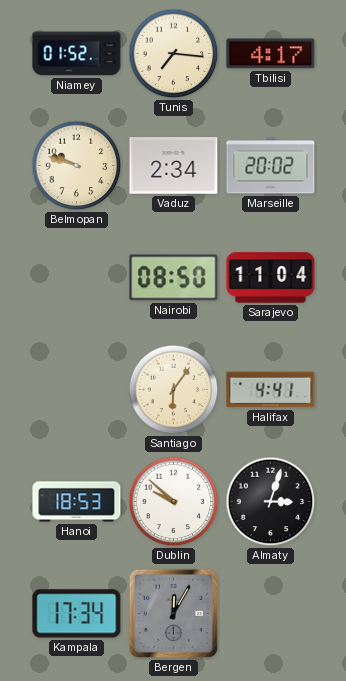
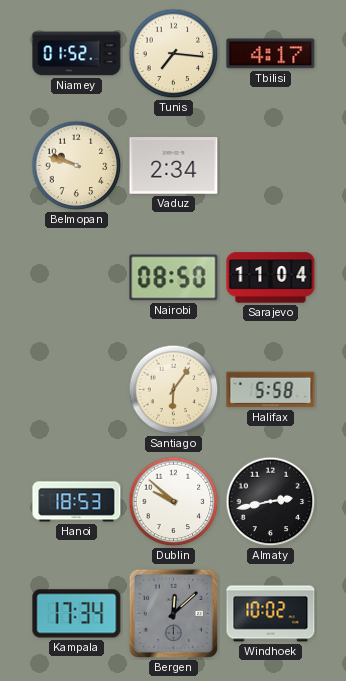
Marseille: 20:02 -> none
Halifax: 4:41 -> 5:58
Almaty: 3:03 -> 2:43
Bergen: 12:05 -> 12:08
Windhoek: none -> 10:02
